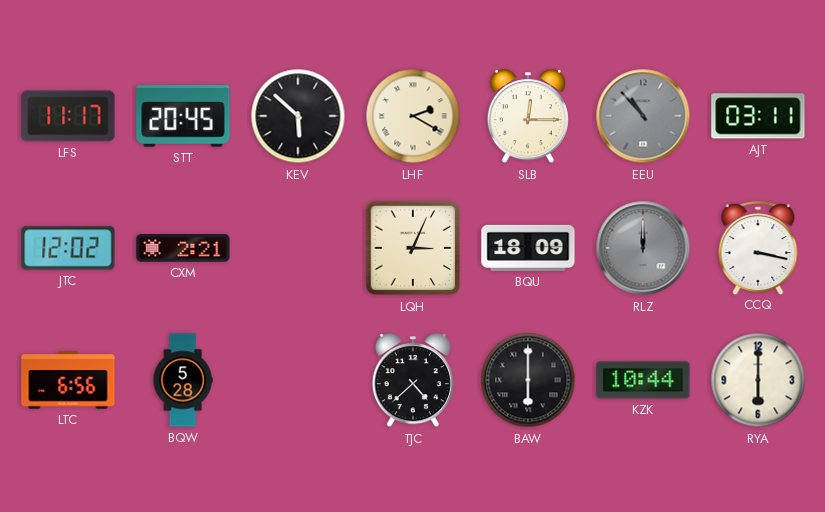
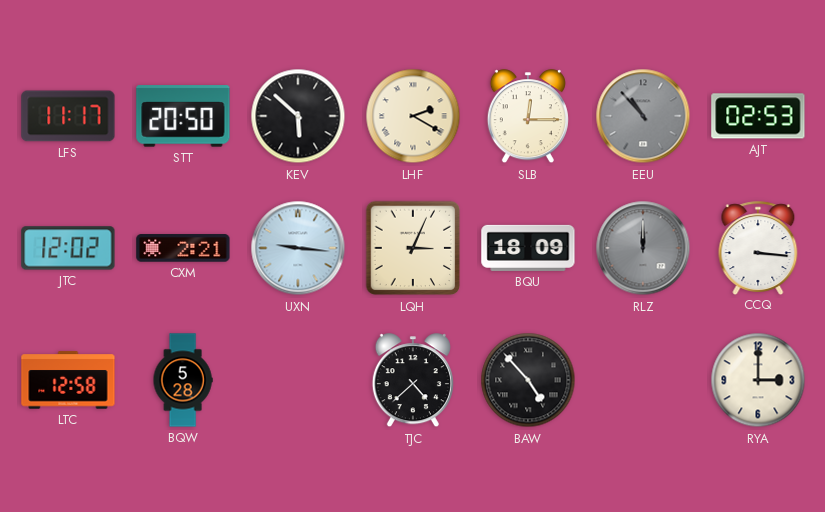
STT: 20:45 -> 20:50
AJT: 03:11 -> 02:53
UXN: none -> 9:16
CCQ: 3:17 -> 3:16
LTC: 6:56 -> 12:58
BAW: 6:00 -> 4:53
KZK: 10:44 -> none
RYA: 6:00 -> 3:00
